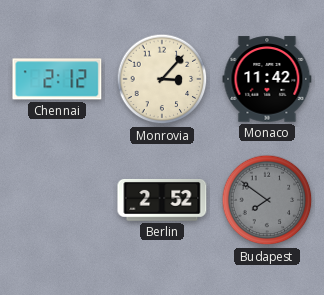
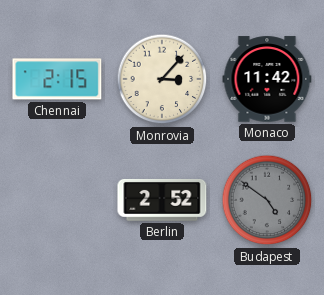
Chennai: 2:12 -> 2:15
Budapest: 7:51 -> 4:51
